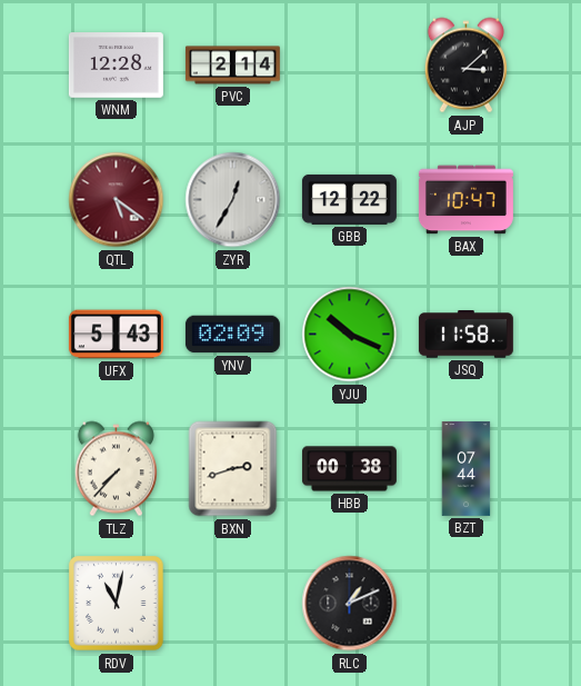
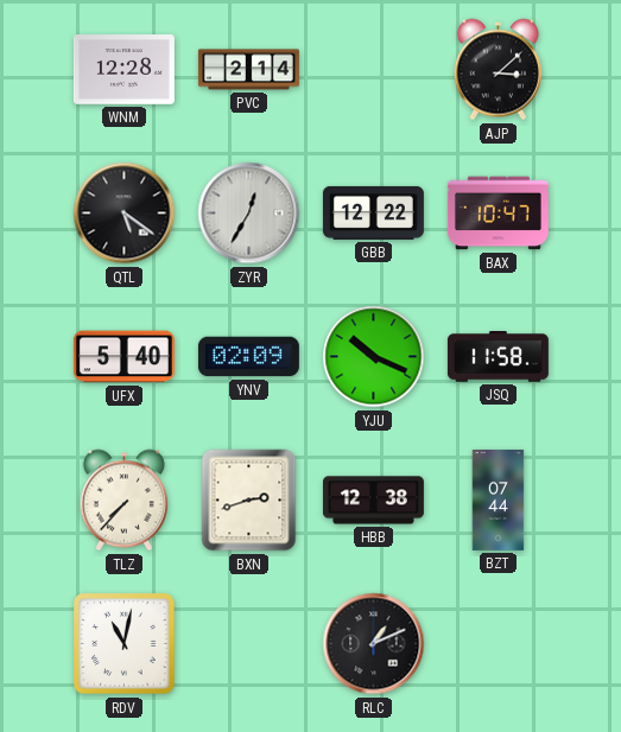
QTL dial: burgundy -> black
UFX: 5:43 -> 5:40
HBB: 00:38 -> 12:38
